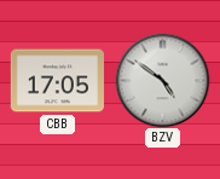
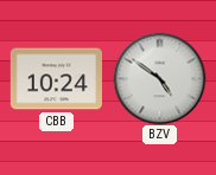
CBB: 17:05 -> 10:24
